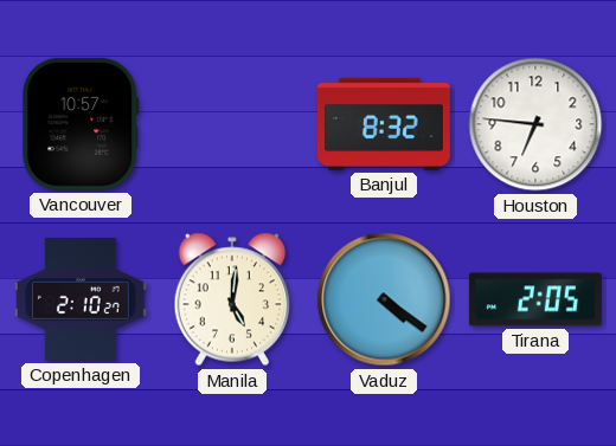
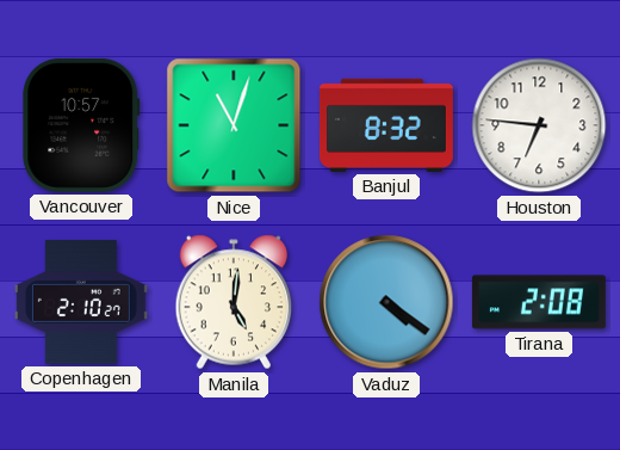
Nice: none -> 11:03
Tirana: 2:05 -> 2:08
